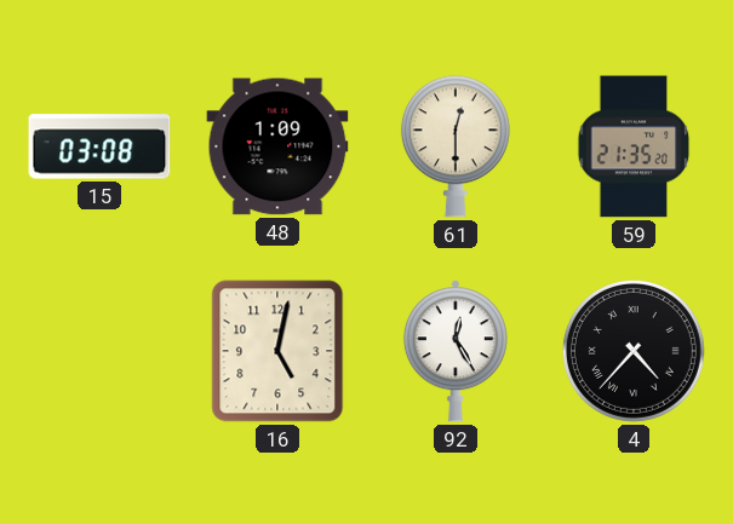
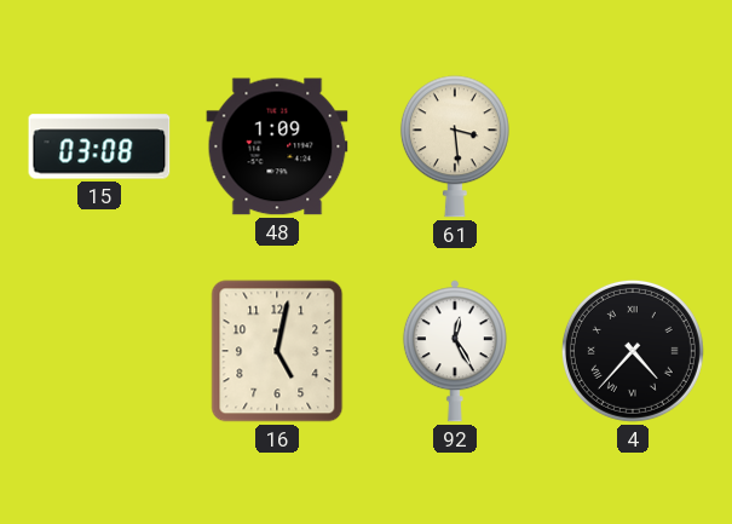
61: 12:30 -> 3:29
59: 21:35 -> none
